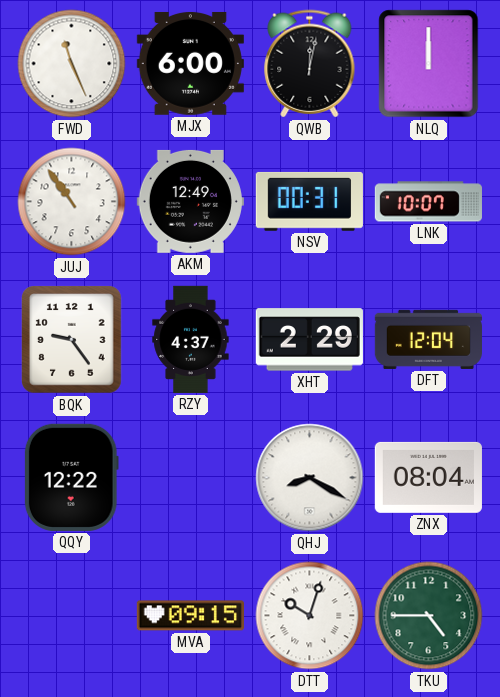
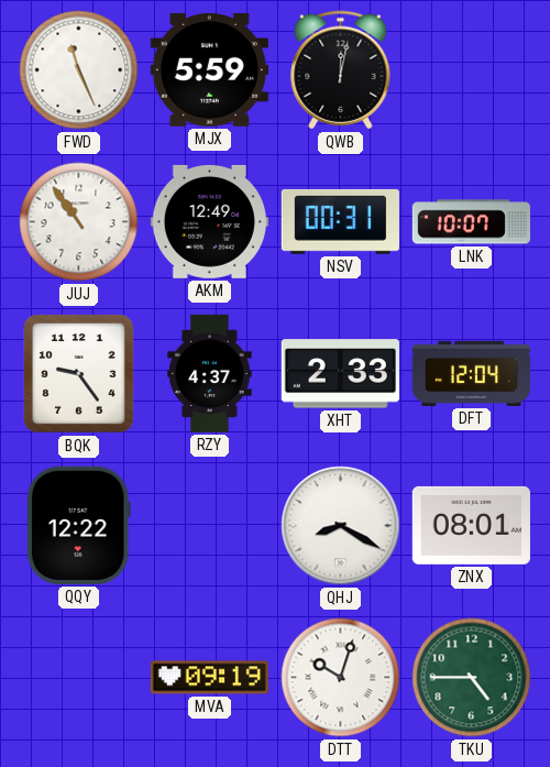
MJX: 6:00 -> 5:59
NLQ: 12:00 -> none
XHT: 2:29 -> 2:33
ZNX: 08:04 -> 08:01
MVA: 09:15 -> 09:19
